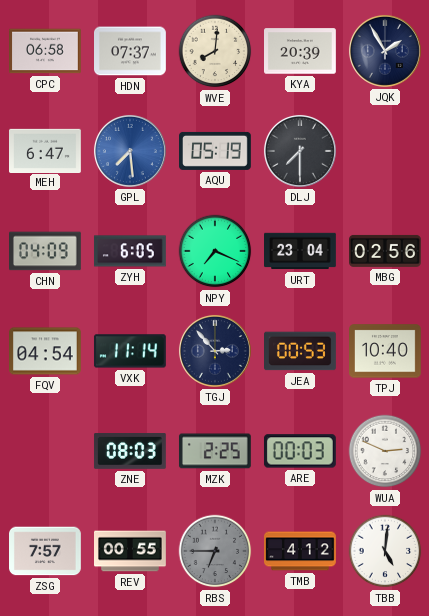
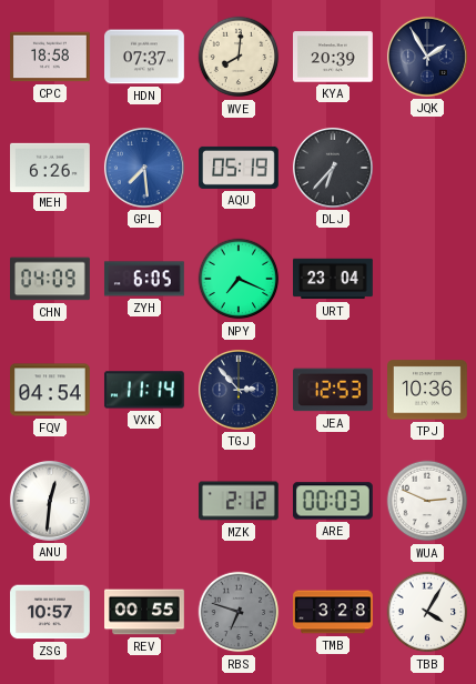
CPC: 06:58 -> 18:58
MEH: 6:47 -> 6:26
DLJ: 7:30 -> 6:37
MBG: 02:56 -> none
JEA: 00:53 -> 12:53
TPJ: 10:40 -> 10:36
ANU: none -> 12:31
ZNE: 08:03 -> none
MZK: 2:25 -> 2:12
ZSG: 7:57 -> 10:57
RBS: 6:45 -> 6:48
TMB: 4:12 -> 3:28
TBB: 5:01 -> 4:05
